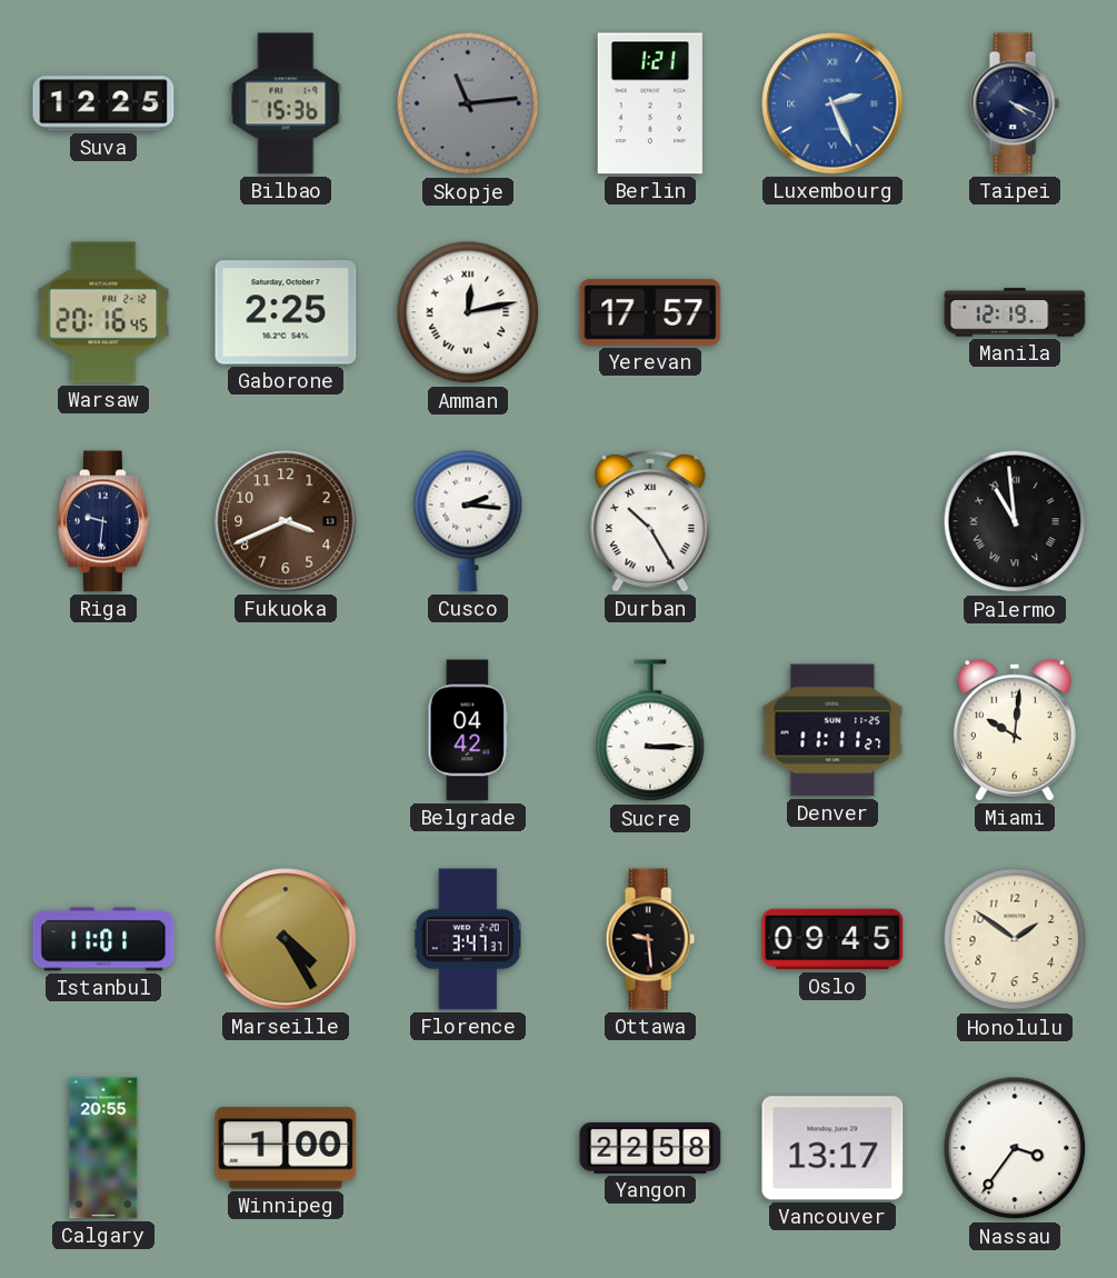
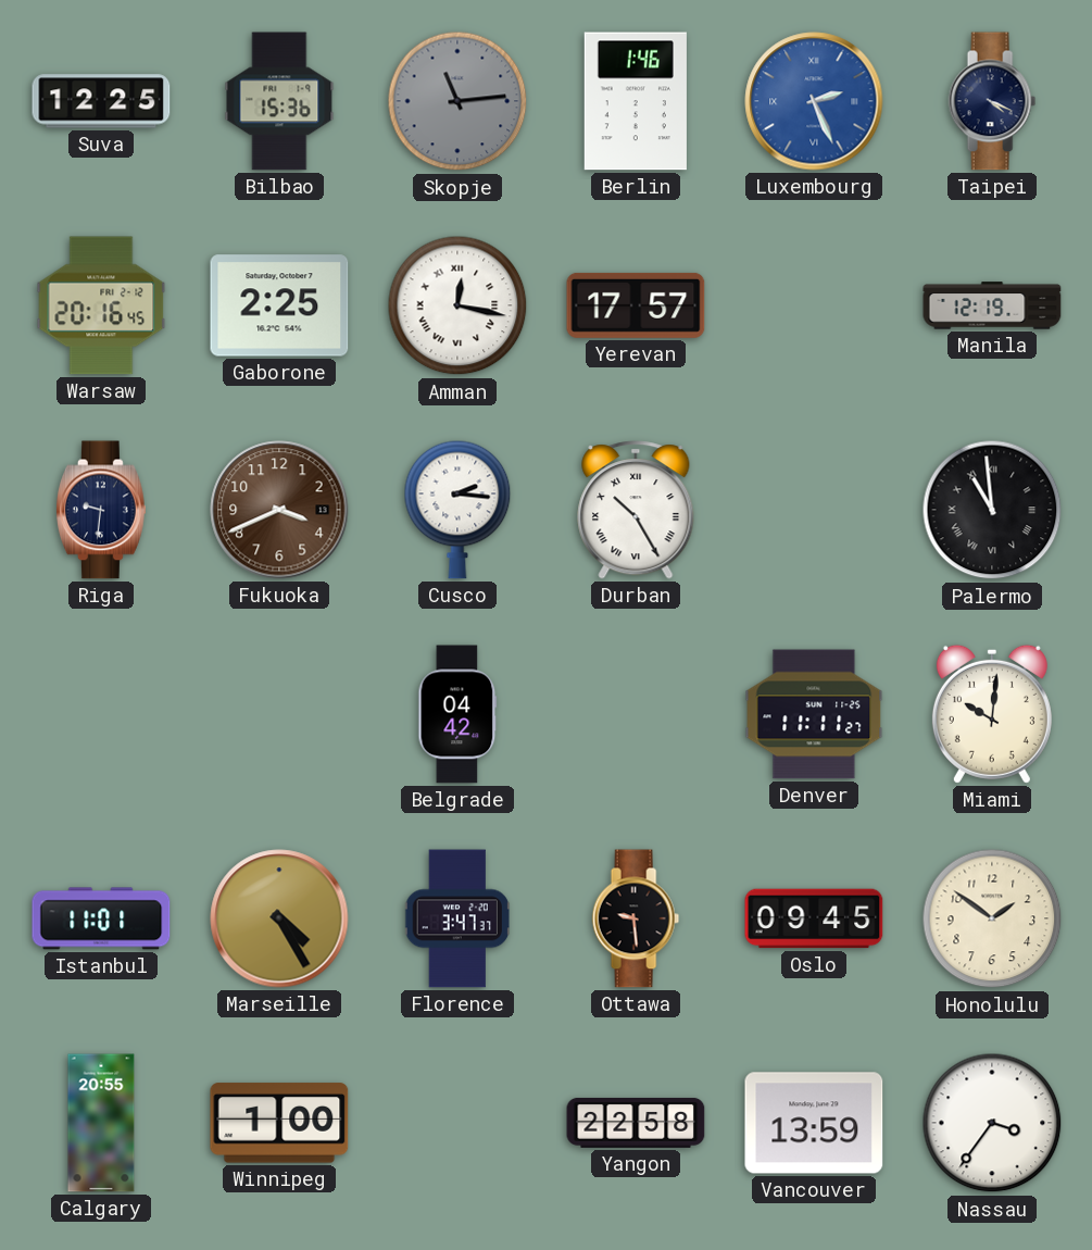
Berlin: 1:21 -> 1:46
Amman: 12:13 -> 12:17
Sucre: 3:15 -> none
Vancouver: 13:17 -> 13:59
